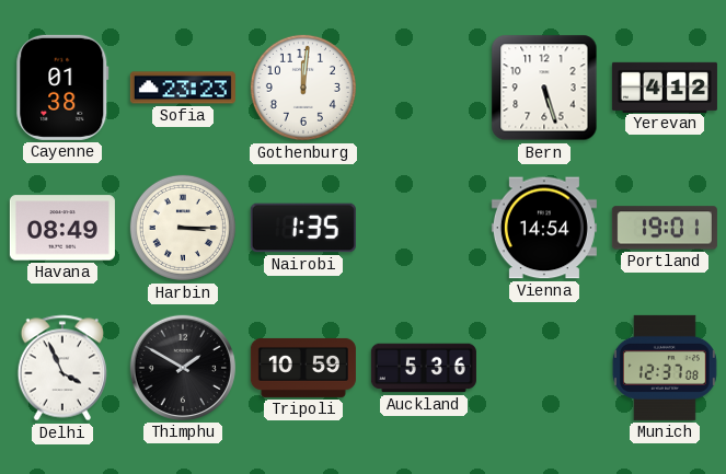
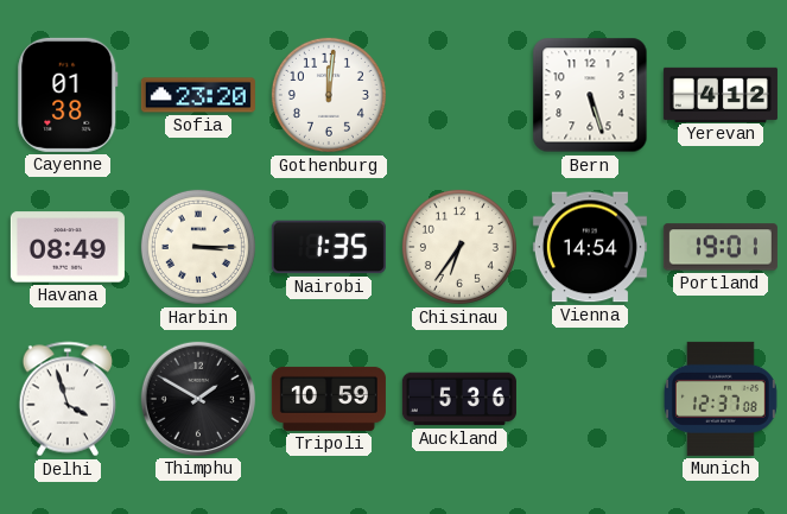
Sofia: 23:23 -> 23:20
Chisinau: none -> 6:36
Delhi: 3:56 -> 3:57
